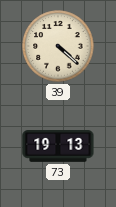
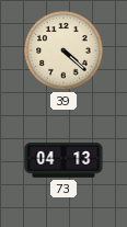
73: 19:13 -> 04:13
